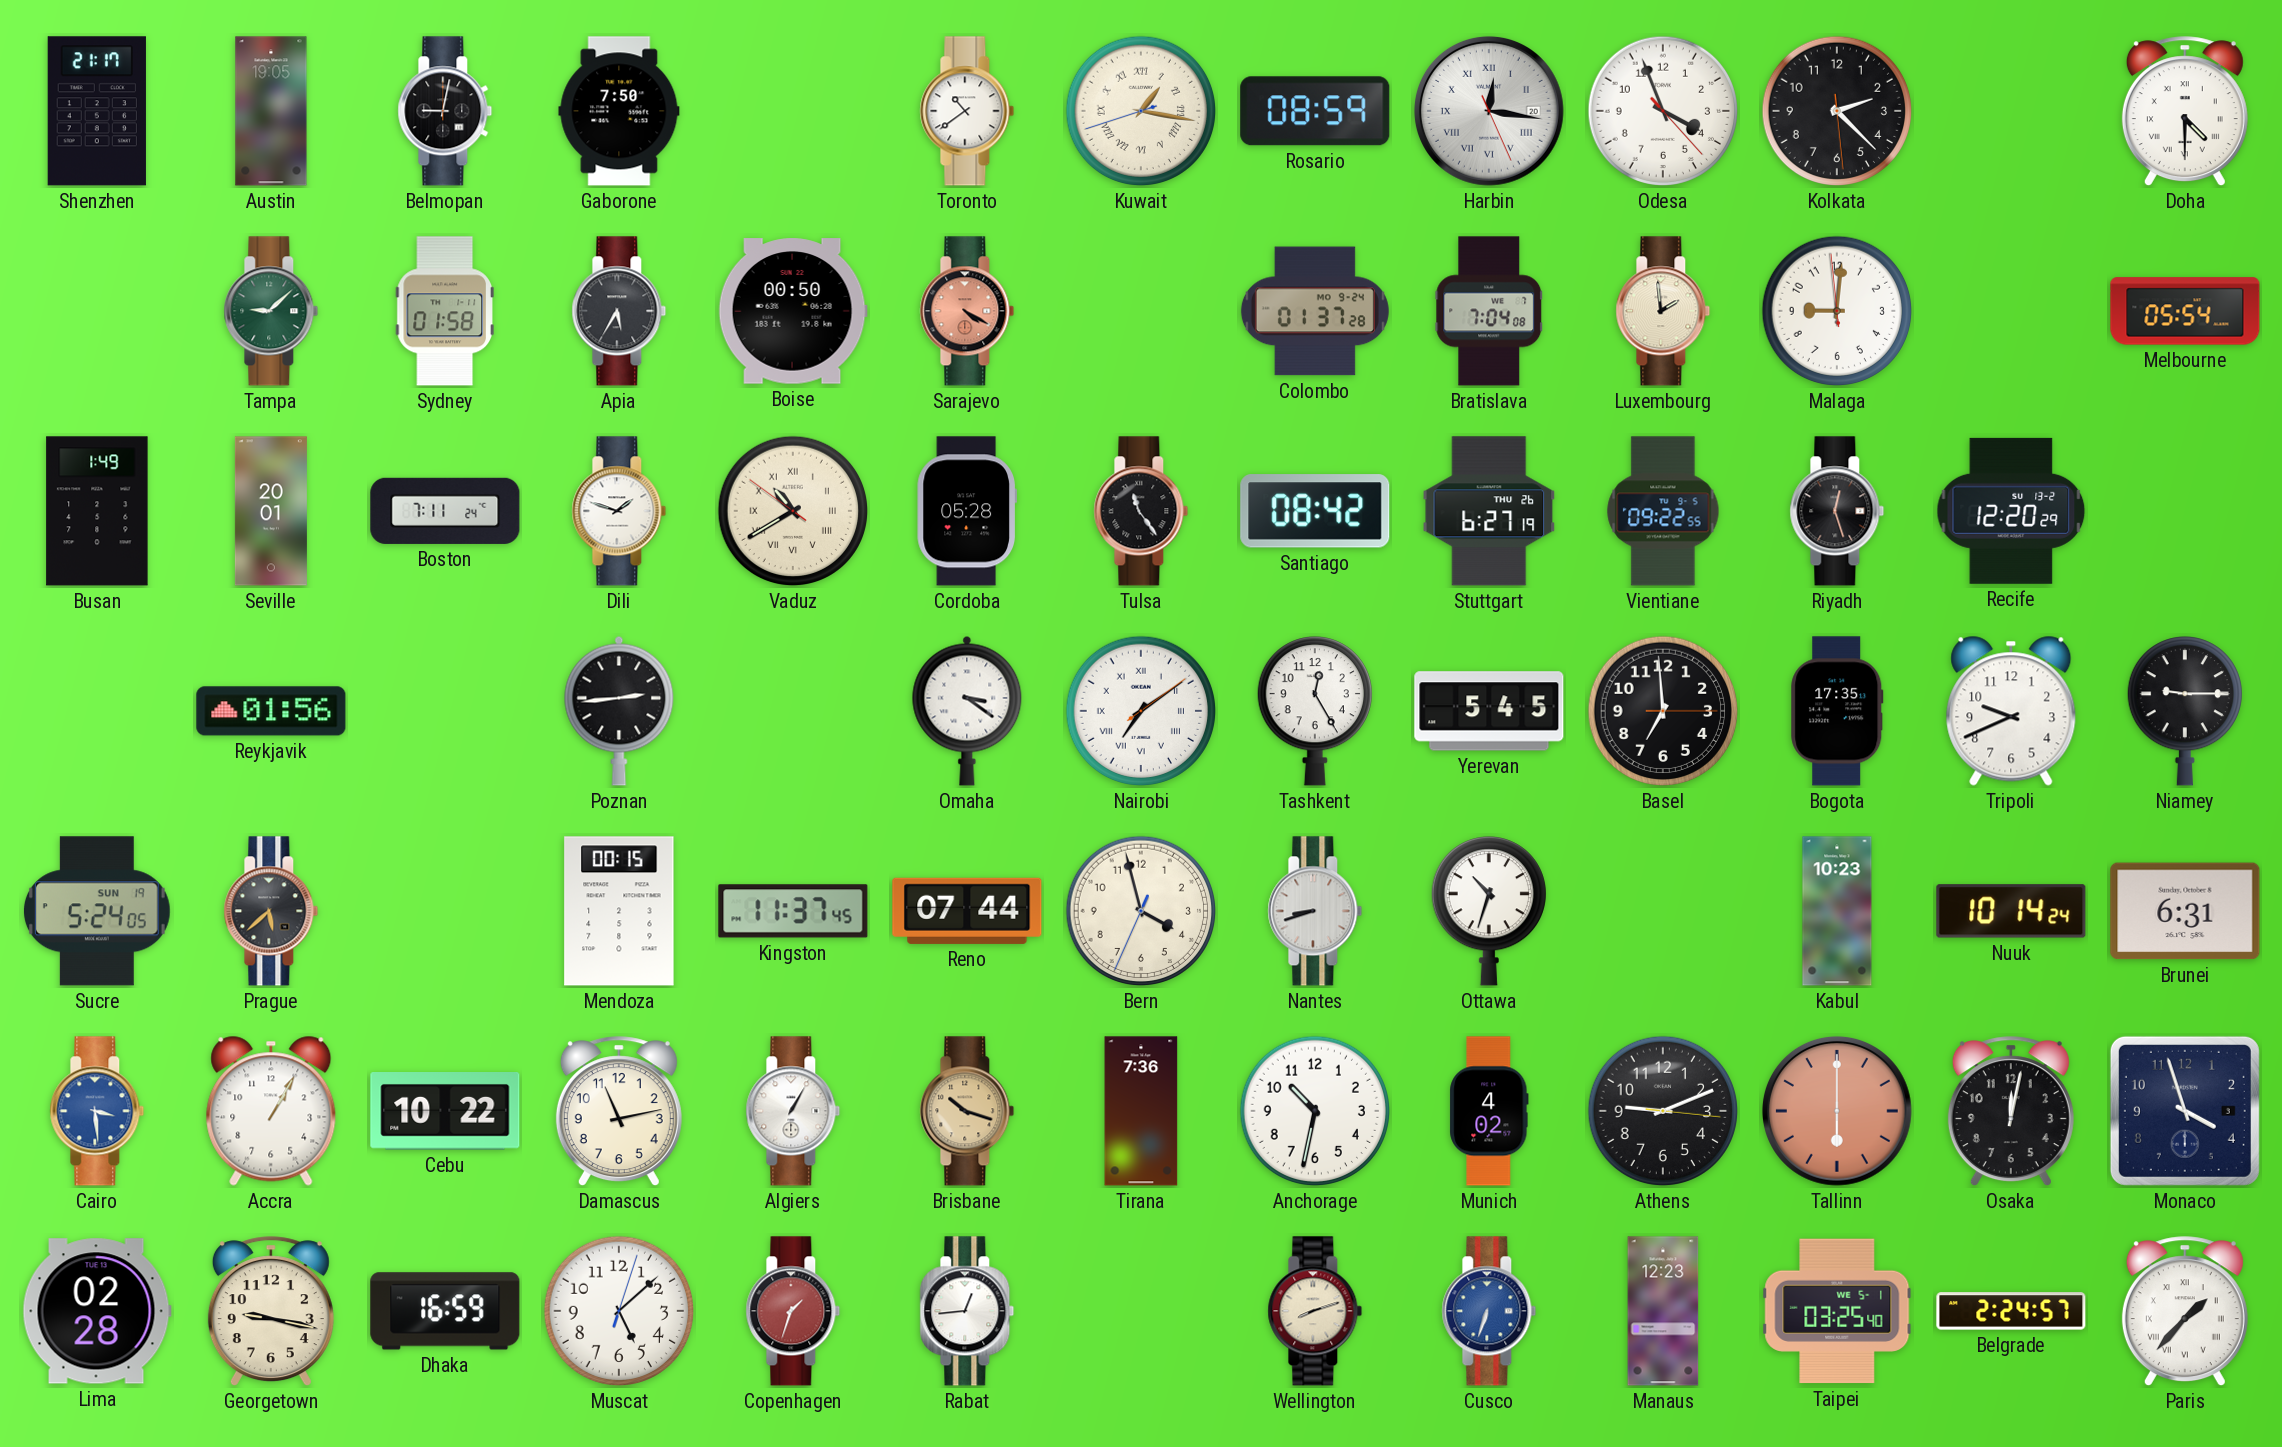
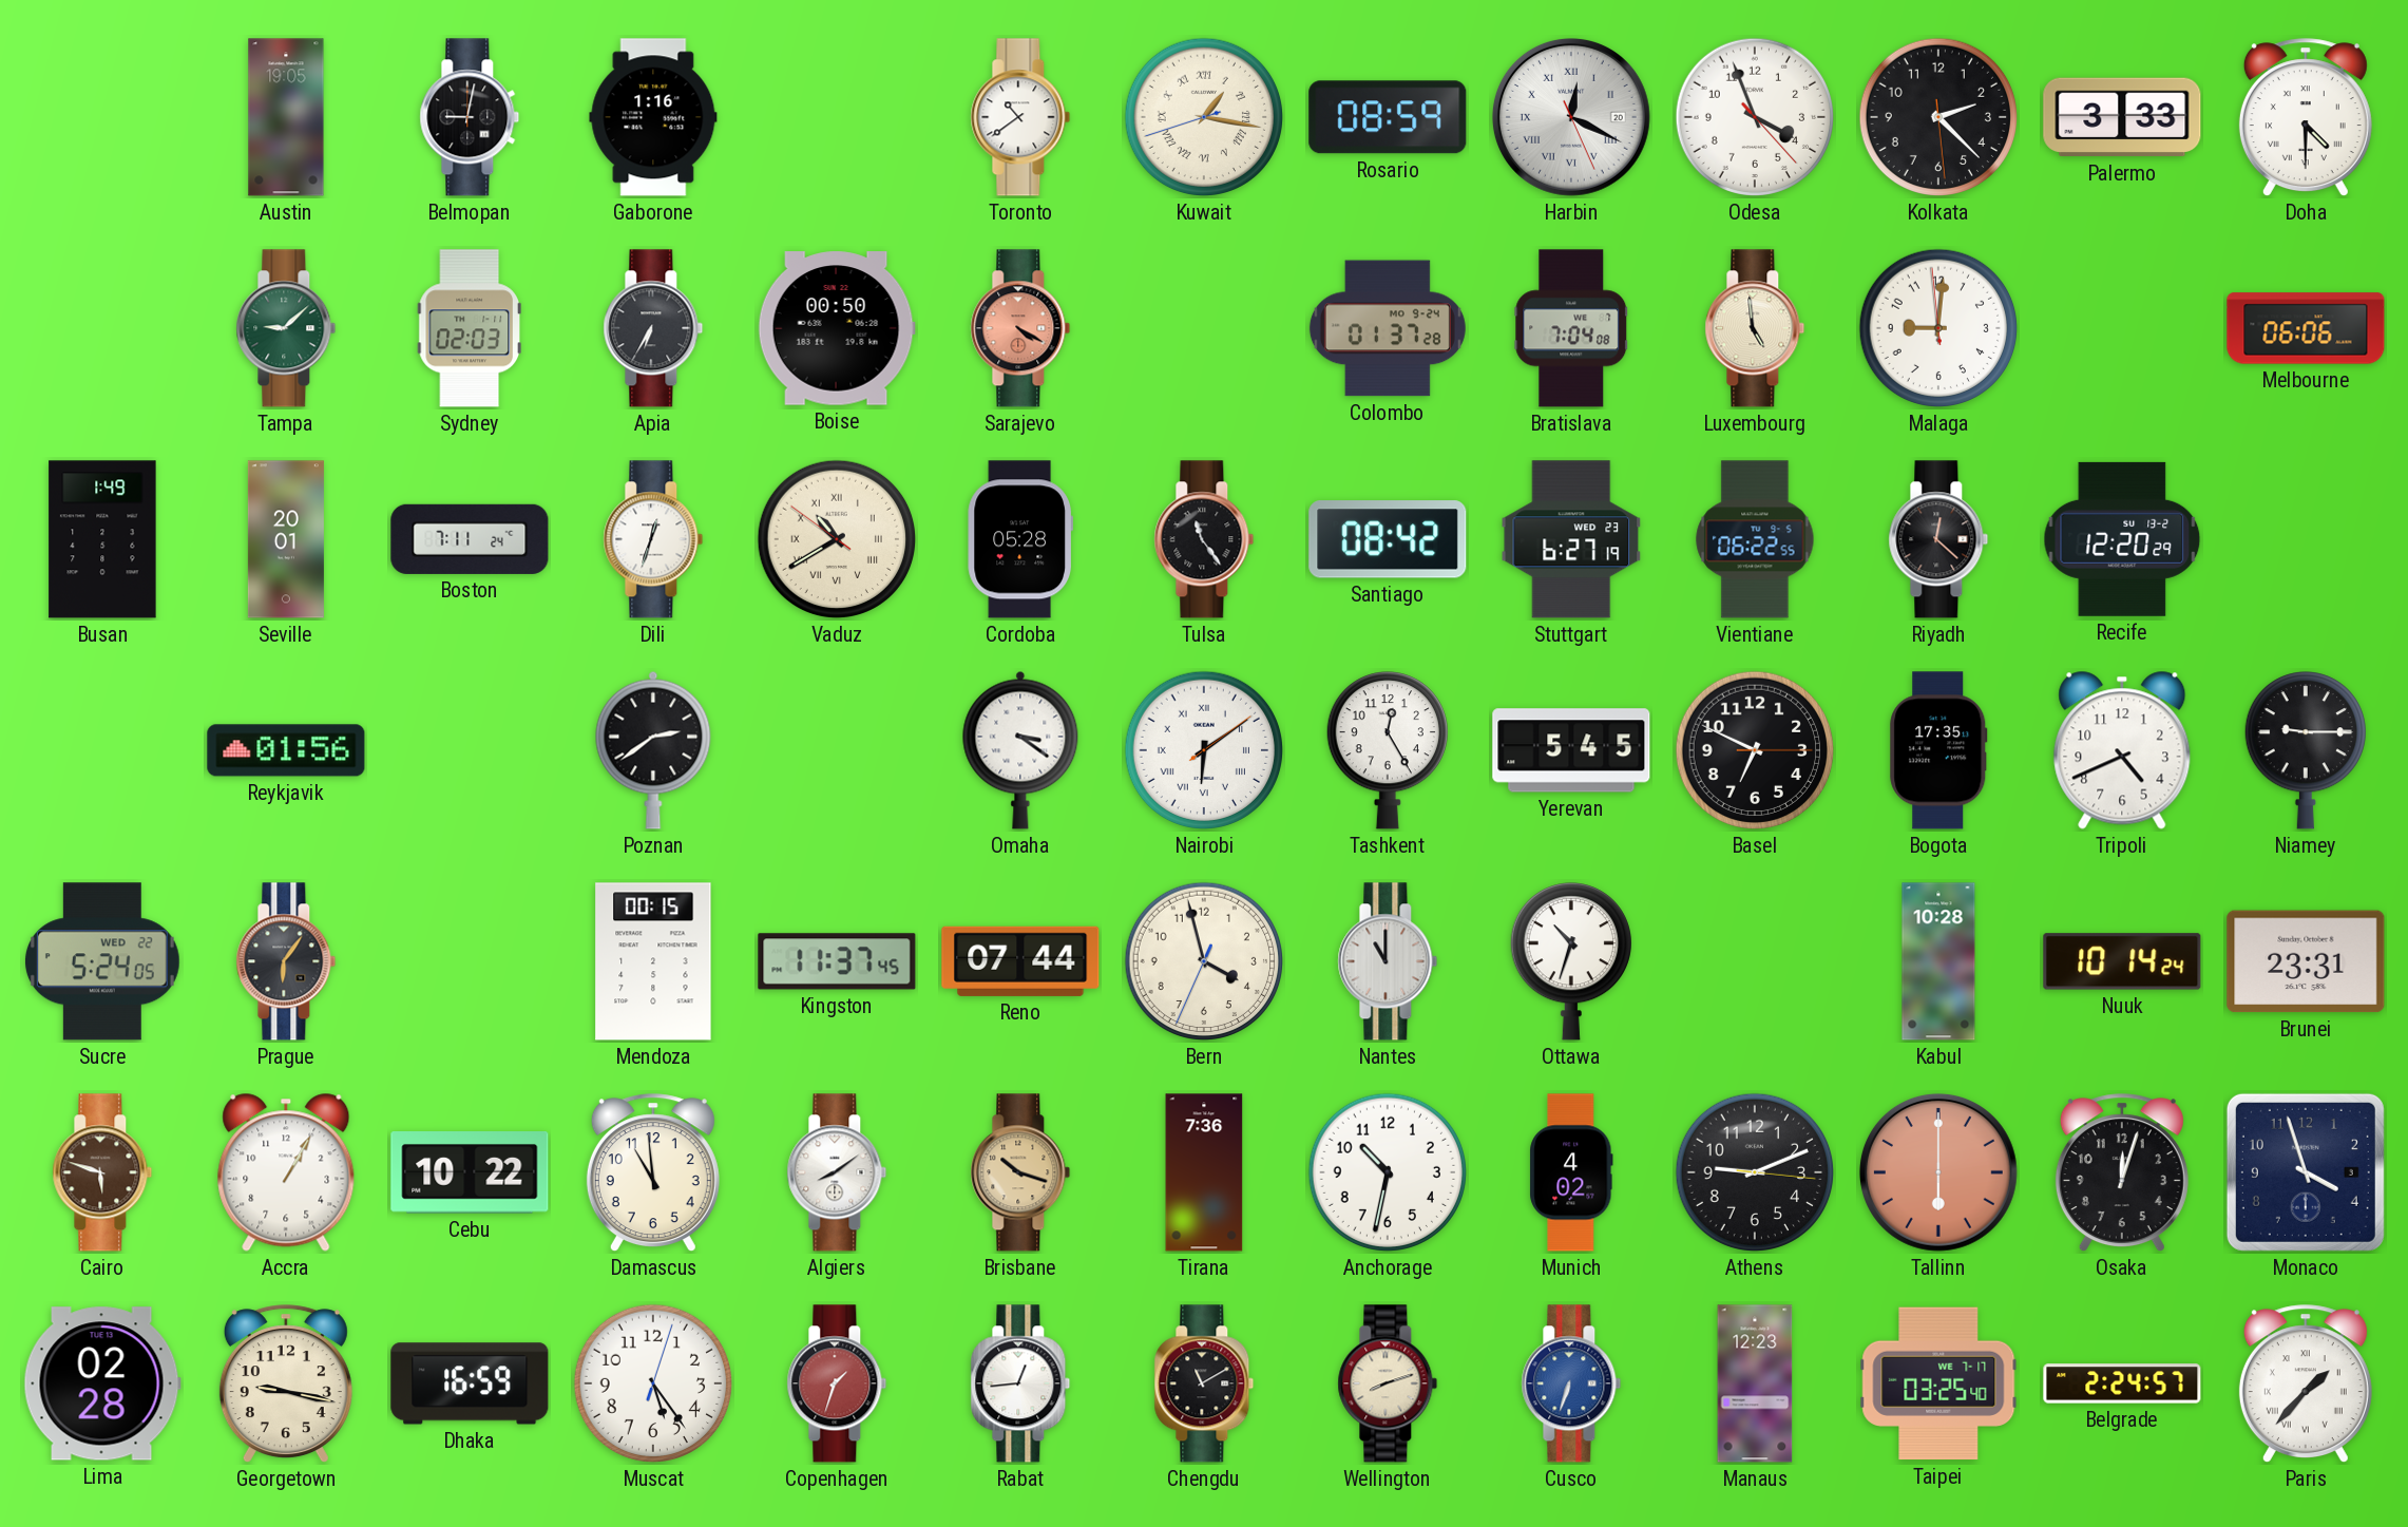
Shenzhen: 21:17 -> none
Gaborone: 7:50 -> 1:16
Harbin: 12:16 -> 12:19
Palermo: none -> 3:33
Sydney: 01:58 -> 02:03
Apia: 5:35 -> 6:35
Luxembourg: 1:59 -> 4:59
Melbourne: 05:54 -> 06:06
Dili: 1:48 -> 12:33
Stuttgart date: THU 26 -> WED 23
Vientiane: 09:22 -> 06:22
Riyadh: 12:27 -> 12:22
Poznan: 2:44 -> 2:39
Nairobi: 7:09 -> 6:09
Basel: 6:59 -> 6:49
Tripoli: 9:41 -> 4:41
Sucre date: SUN 19 -> WED 22
Prague: 5:38 -> 6:06
Nantes: 8:42 -> 11:00
Kabul: 10:23 -> 10:28
Brunei: 6:31 -> 23:31
Cairo: 3:29 -> 5:48
Cairo dial: blue -> brown
Damascus: 11:13 -> 10:59
Algiers: 1:05 -> 8:09
Osaka: 12:02 -> 12:03
Muscat: 5:08 -> 5:24
Chengdu: none -> 11:10
Taipei date: WE 5-1 -> WE 7-17
